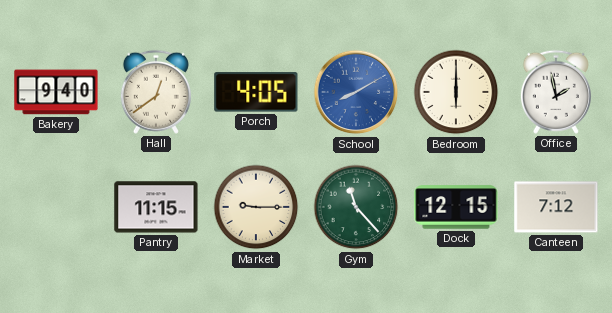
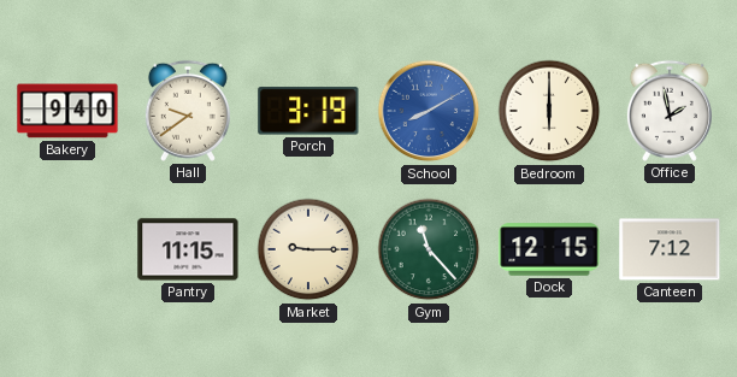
Hall: 12:39 -> 9:39
Porch: 4:05 -> 3:19
